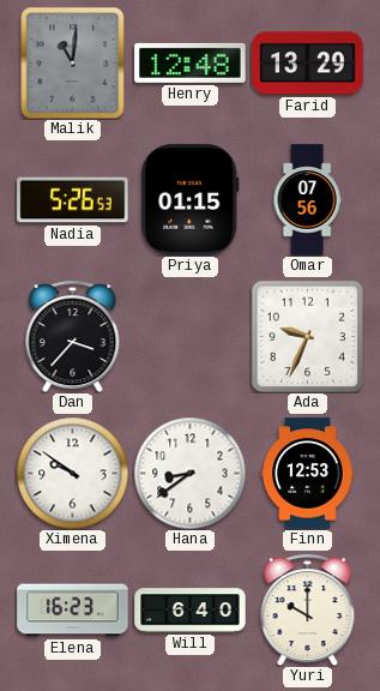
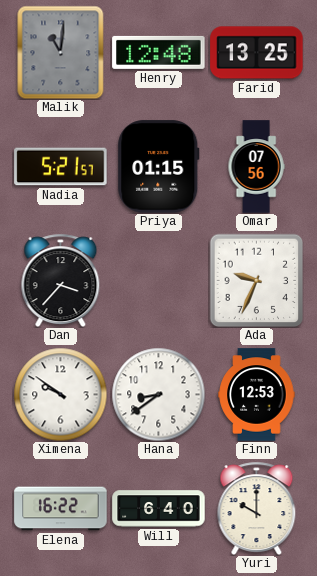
Farid: 13:29 -> 13:25
Nadia: 5:26 -> 5:21
Elena: 16:23 -> 16:22
